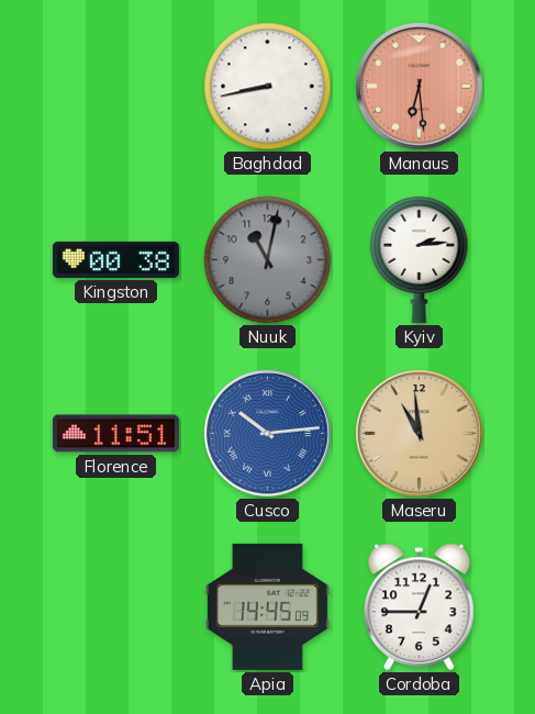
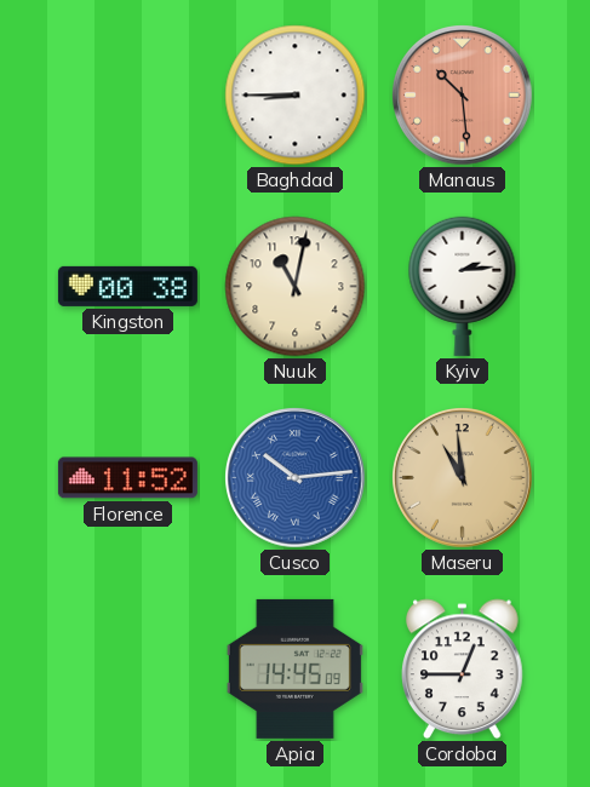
Baghdad: 8:43 -> 8:45
Manaus: 6:29 -> 10:29
Nuuk dial: grey -> cream
Florence: 11:51 -> 11:52
